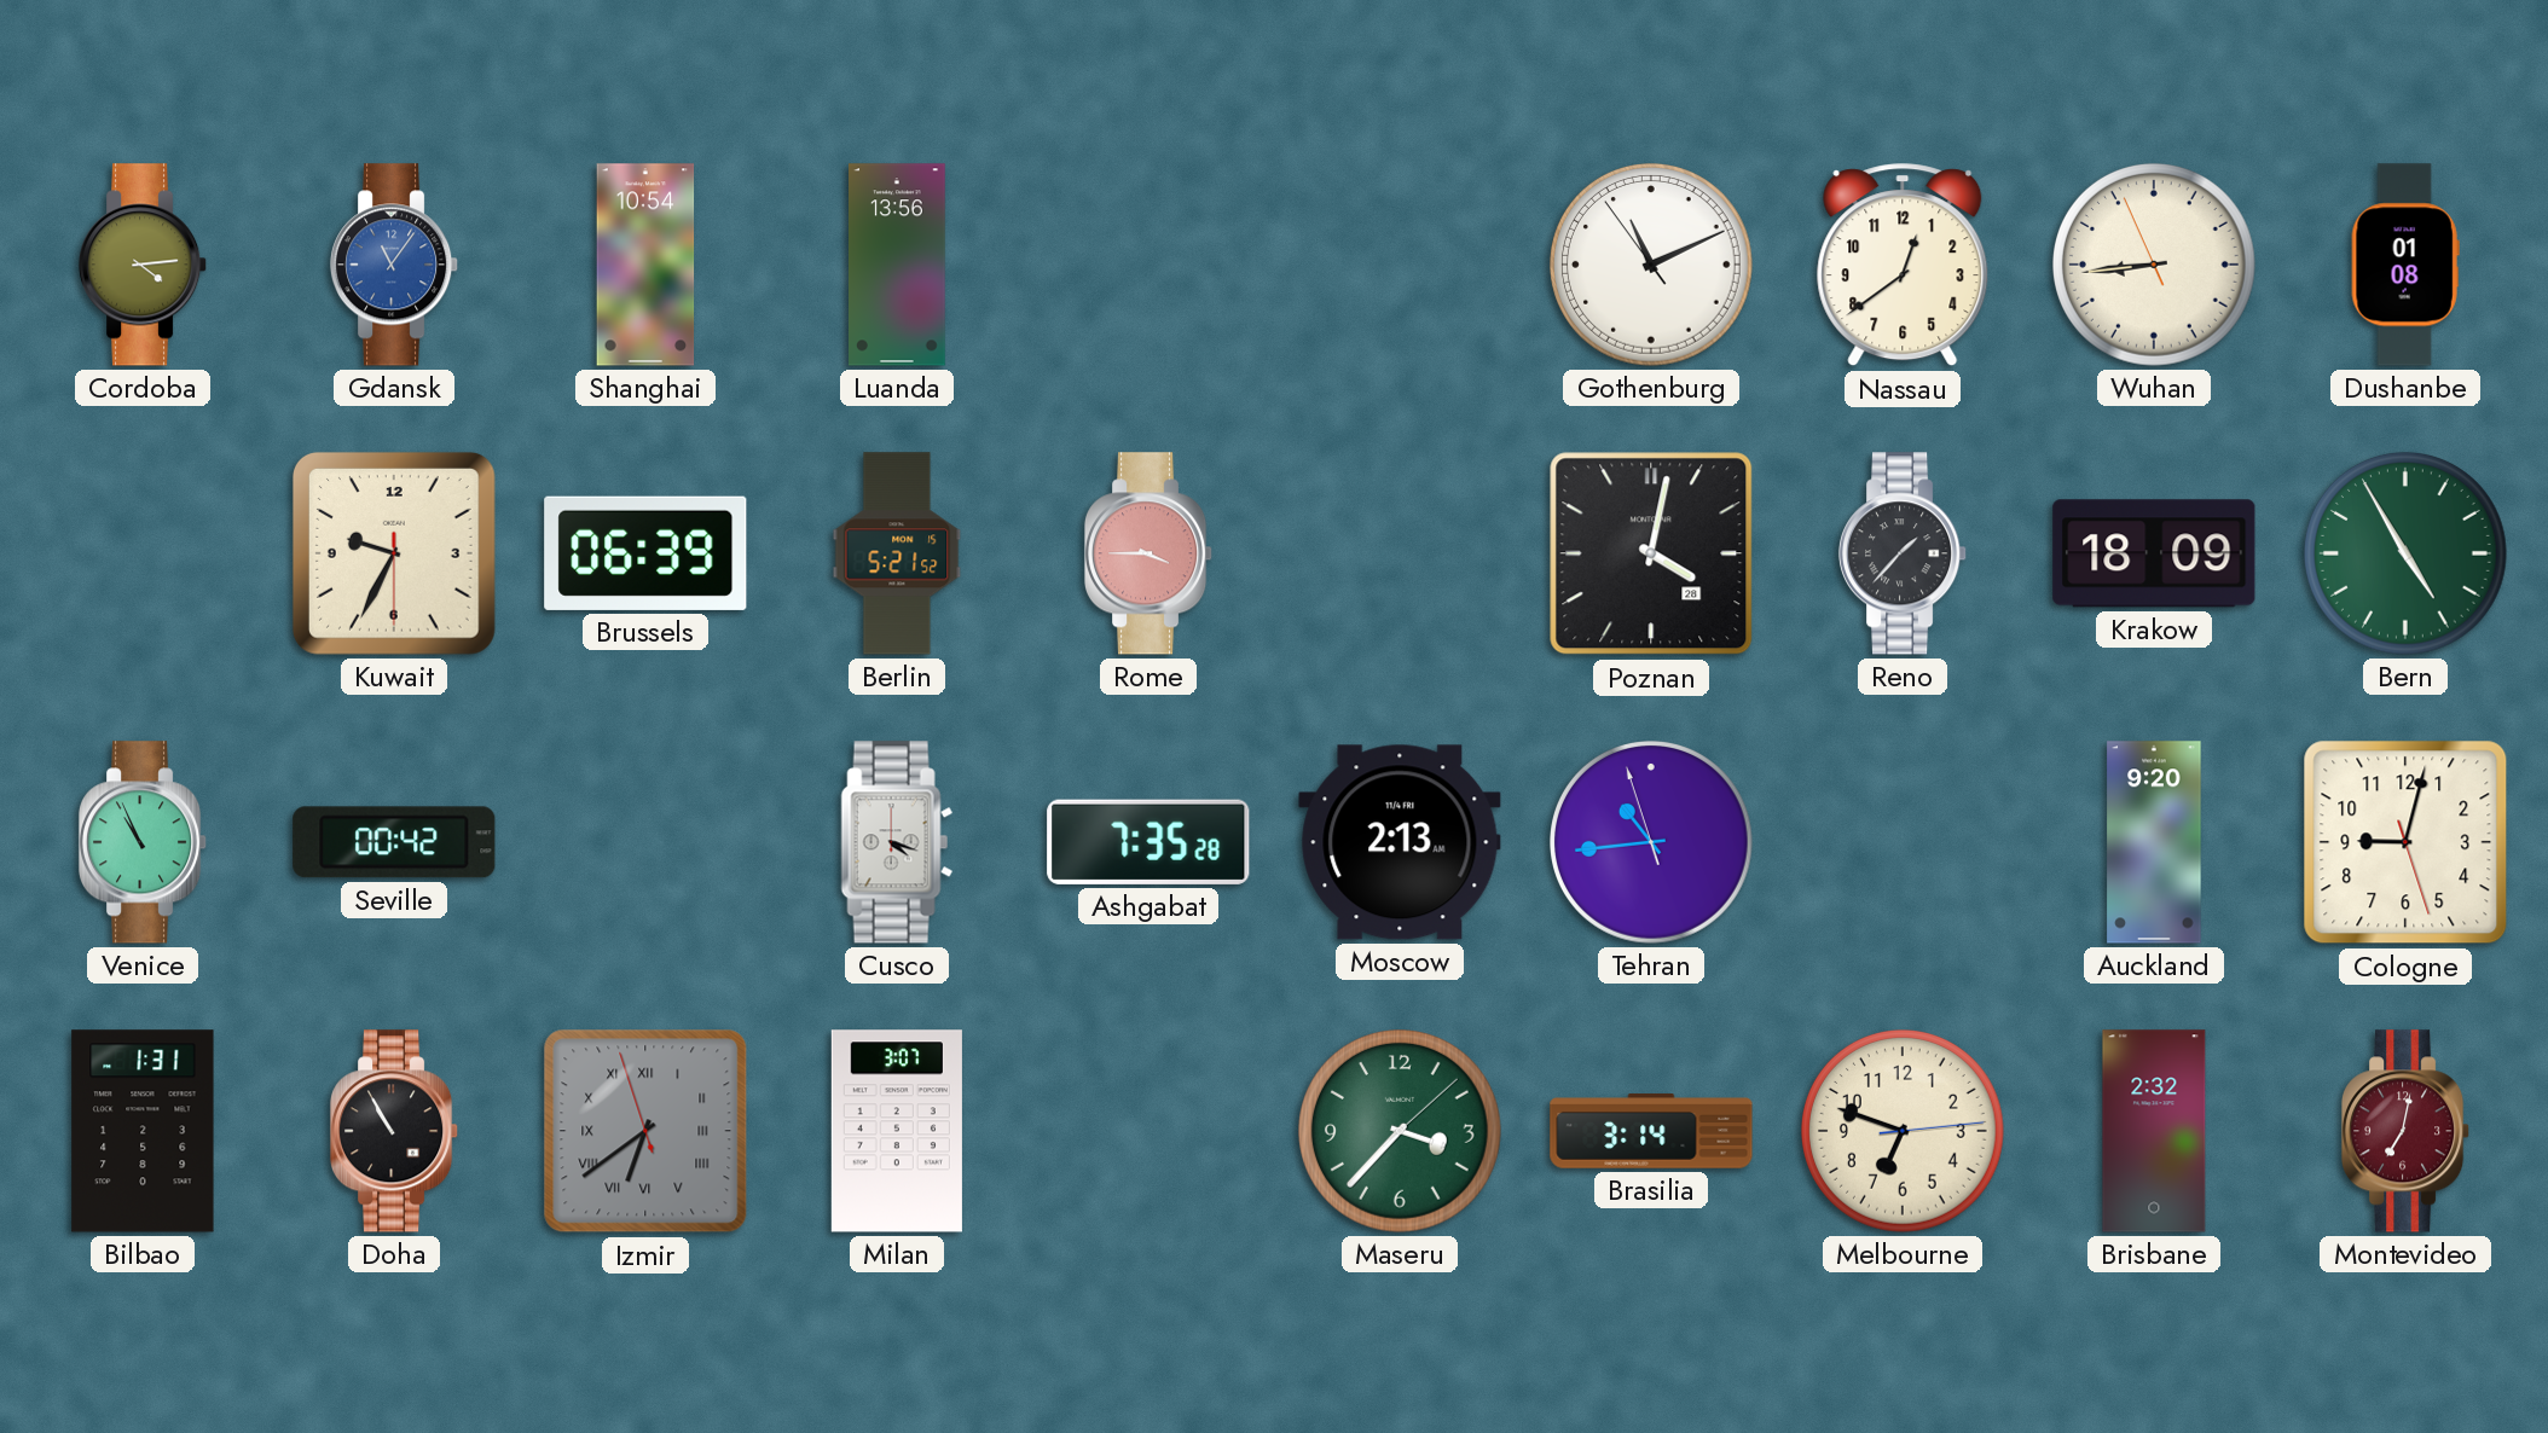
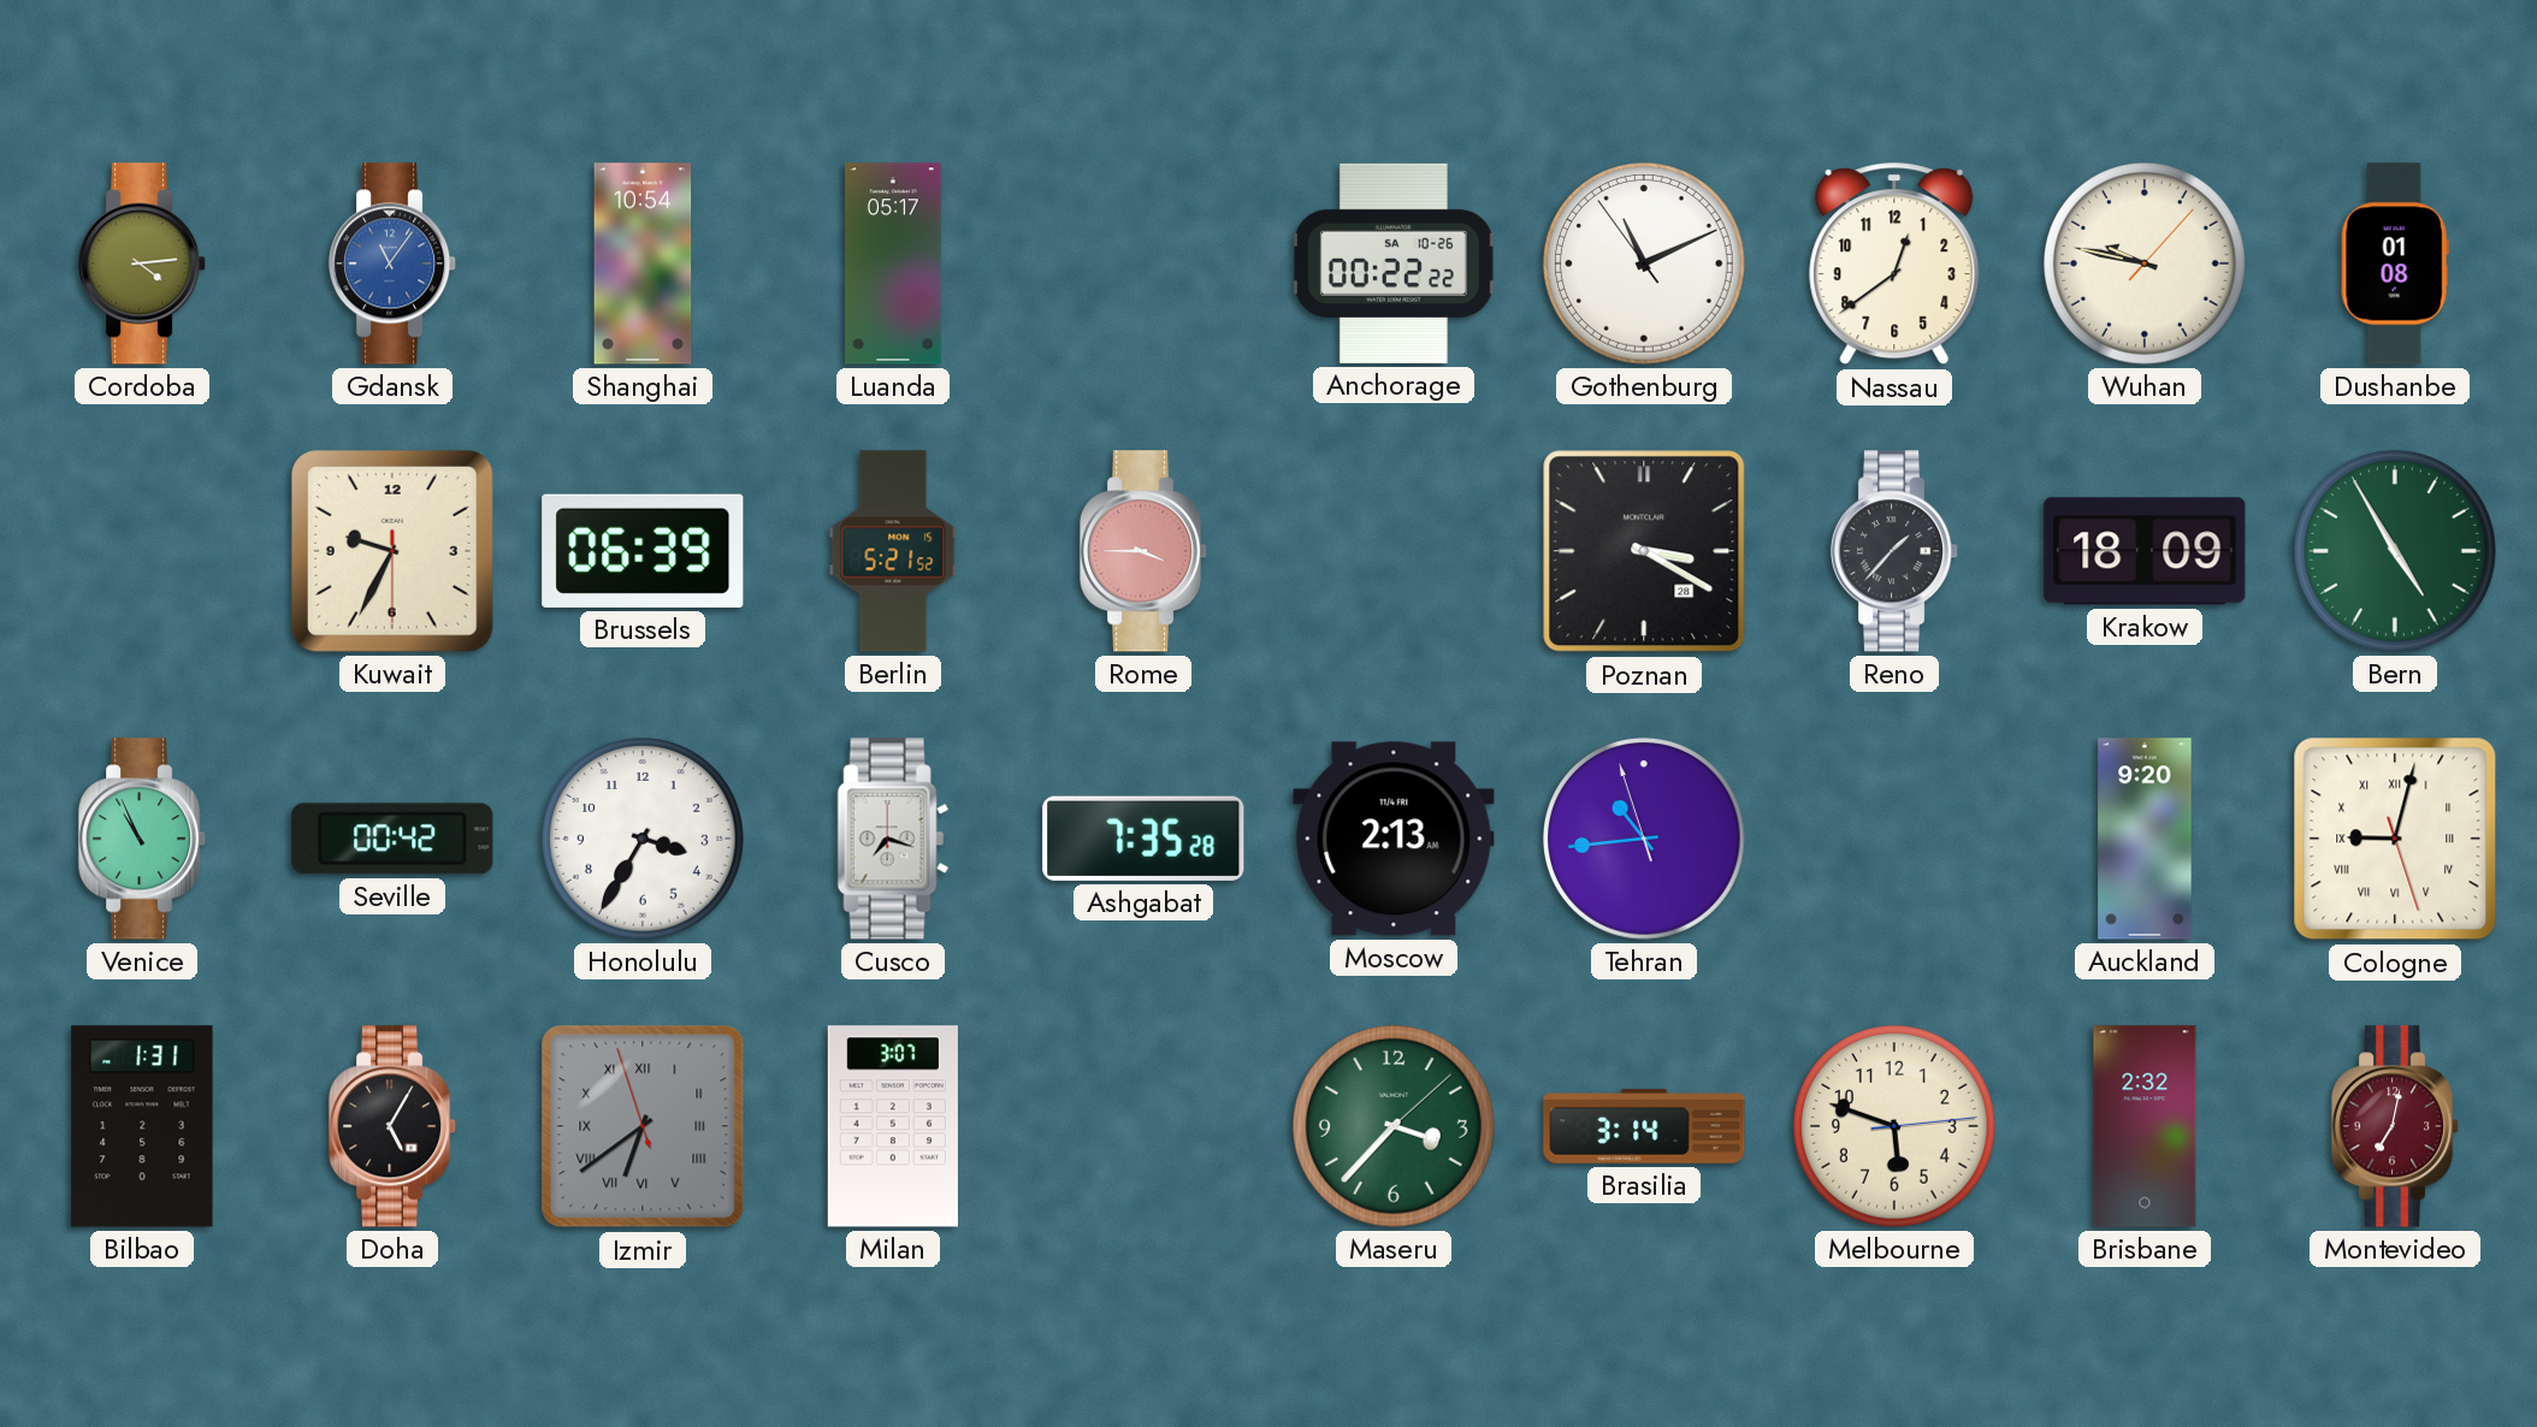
Luanda: 13:56 -> 05:17
Anchorage: none -> 00:22
Wuhan: 8:43 -> 9:47
Poznan: 4:02 -> 3:20
Honolulu: none -> 3:35
Cusco: 4:18 -> 7:18
Cologne numerals: Arabic -> Roman
Doha: 10:55 -> 5:05
Melbourne: 6:48 -> 5:48
